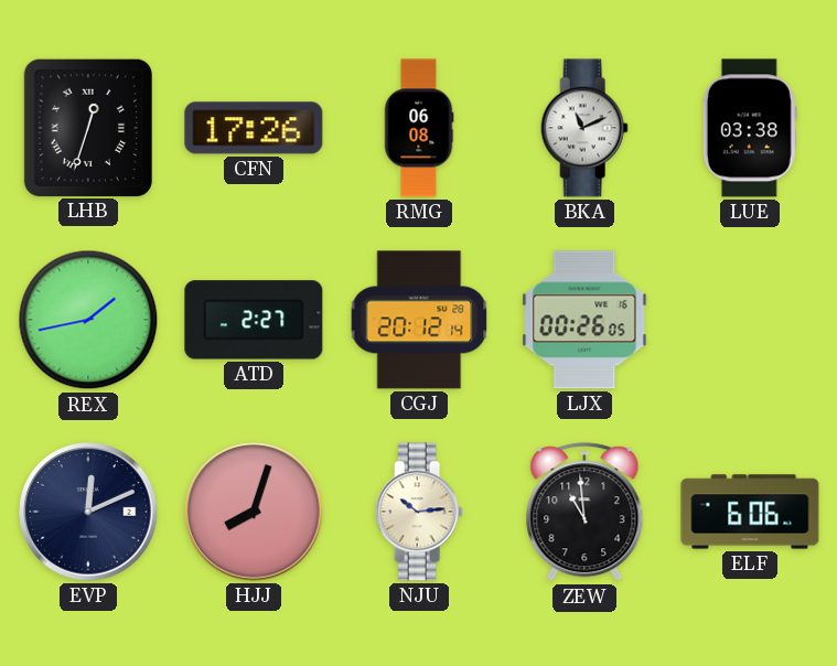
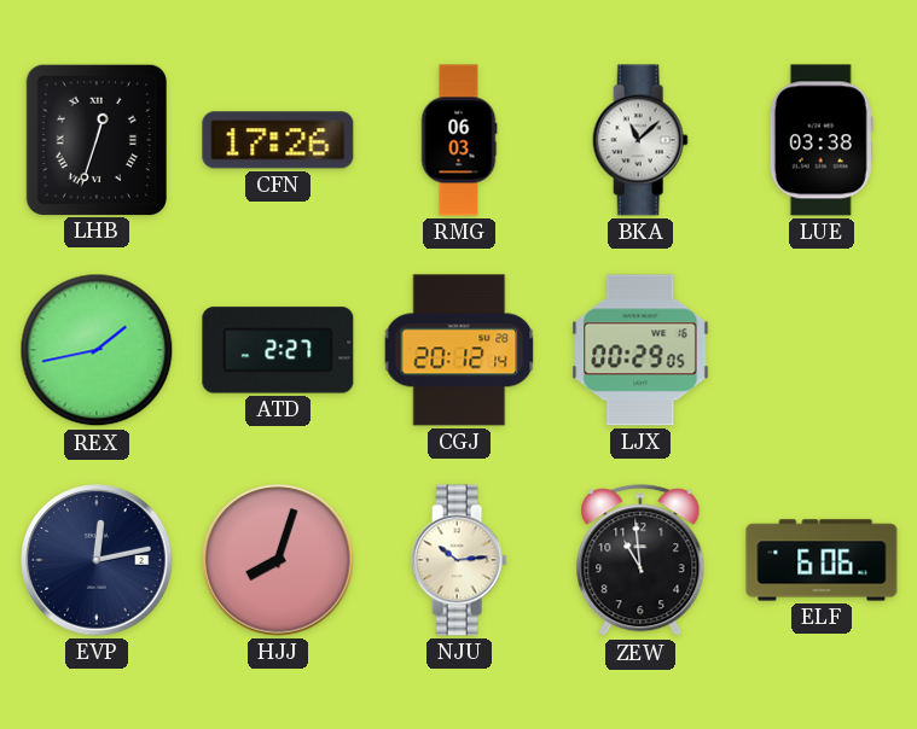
RMG: 06:08 -> 06:03
BKA: 11:11 -> 11:08
LJX: 00:26 -> 00:29
EVP: 12:11 -> 12:13
